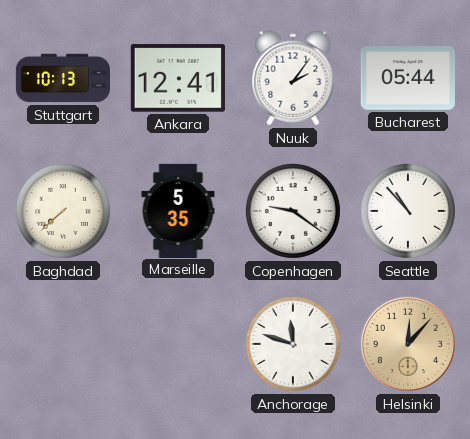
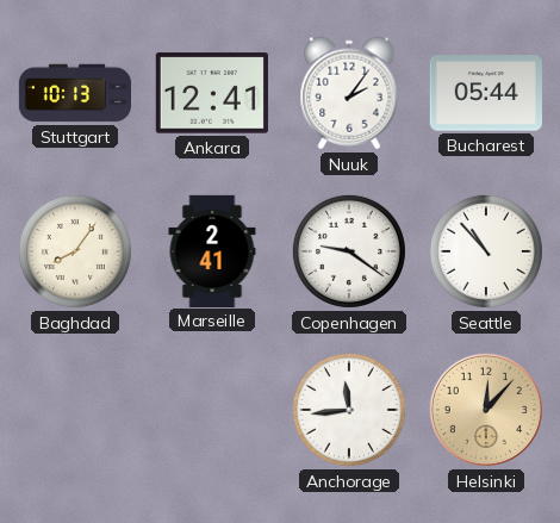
Baghdad: 7:38 -> 8:06
Marseille: 5:35 -> 2:41
Anchorage: 11:48 -> 11:44
